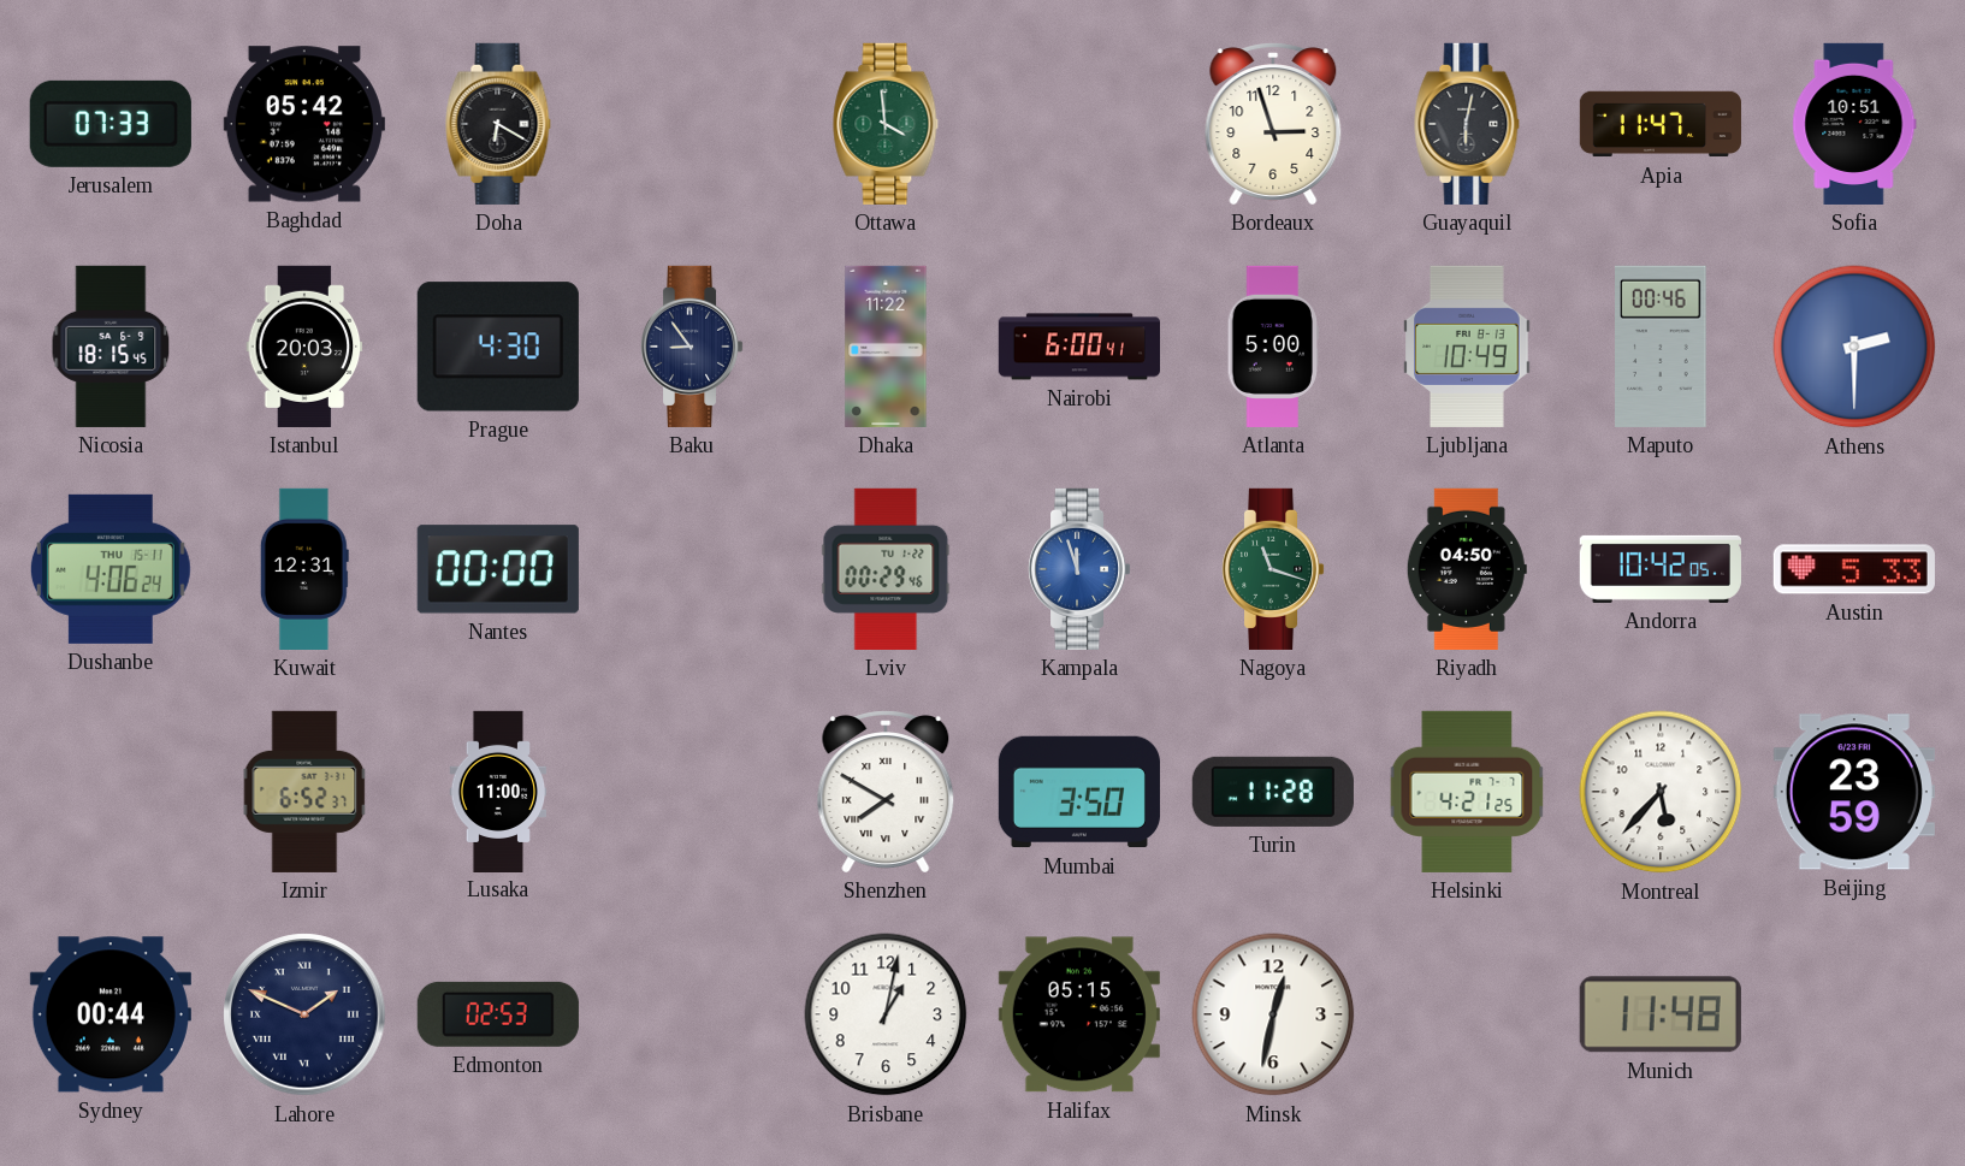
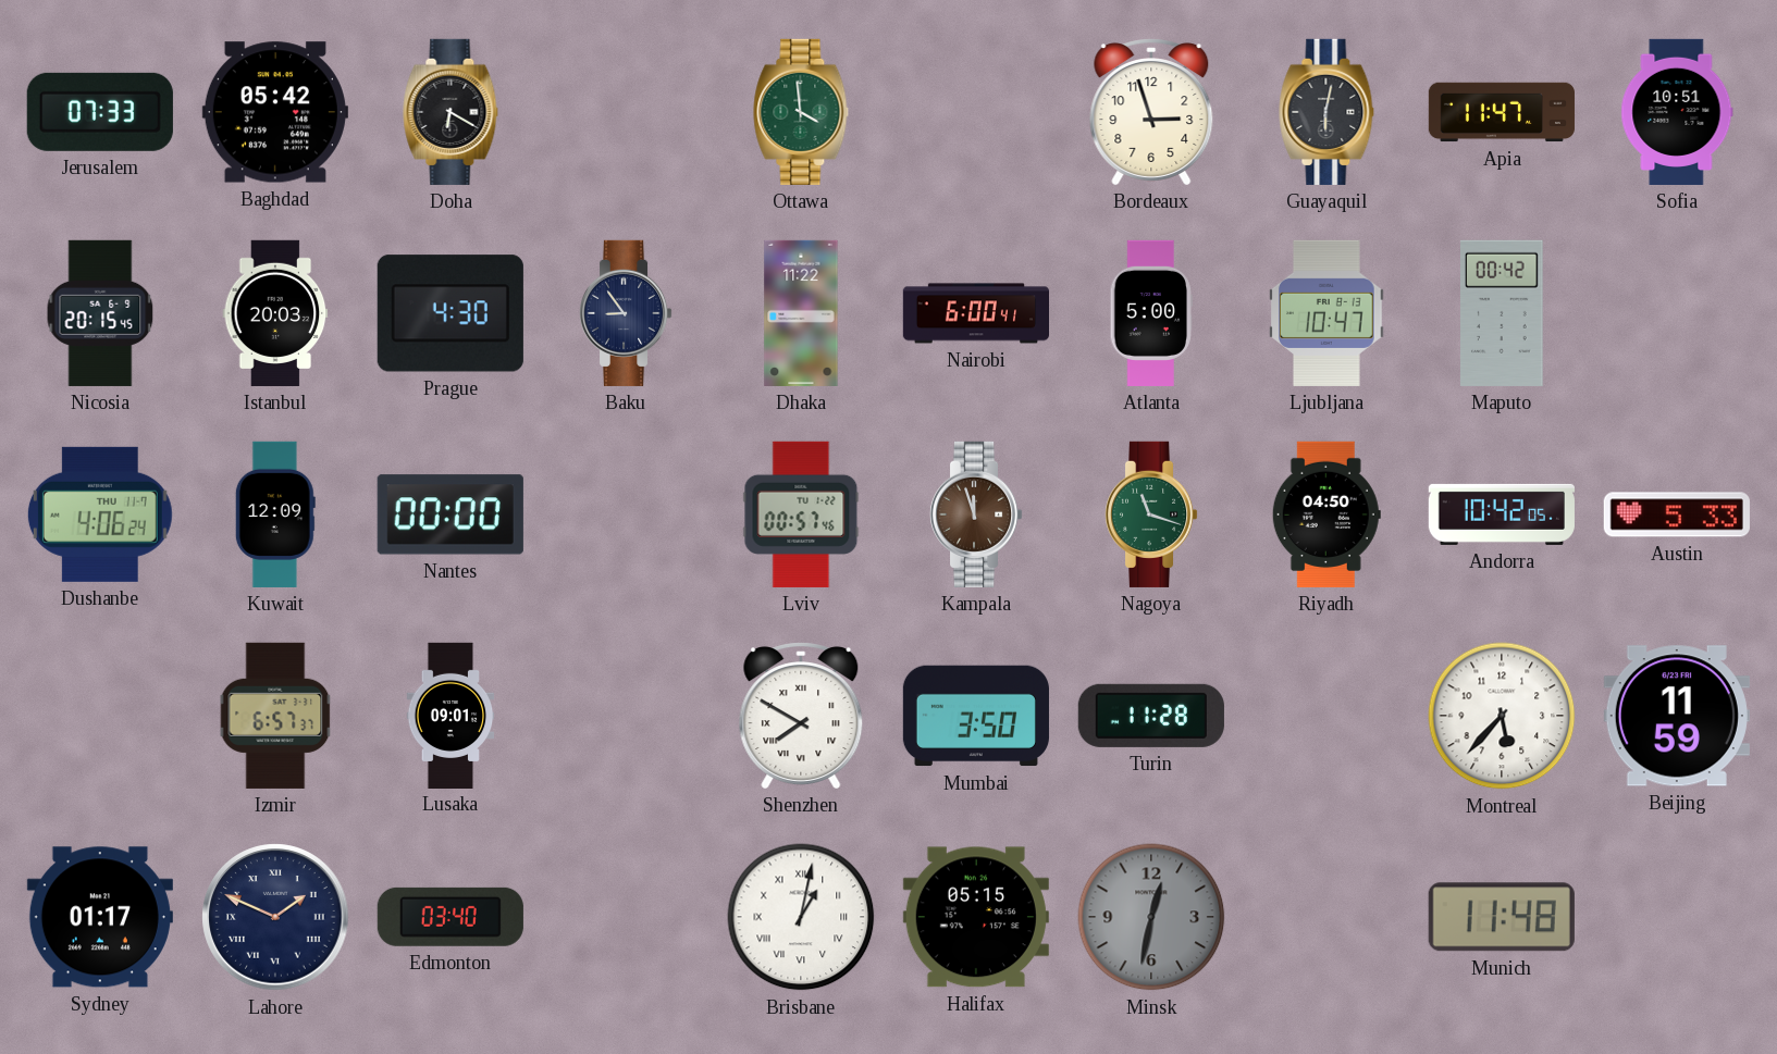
Nicosia: 18:15 -> 20:15
Ljubljana: 10:49 -> 10:47
Maputo: 00:46 -> 00:42
Athens: 2:30 -> none
Dushanbe date: THU 15-11 -> THU 11-7
Kuwait: 12:31 -> 12:09
Lviv: 00:29 -> 00:57
Kampala dial: blue -> brown
Izmir: 6:52 -> 6:57
Lusaka: 11:00 -> 09:01
Helsinki: 4:21 -> none
Beijing: 23:59 -> 11:59
Sydney: 00:44 -> 01:17
Edmonton: 02:53 -> 03:40
Brisbane numerals: Arabic -> Roman
Minsk dial: white -> grey
